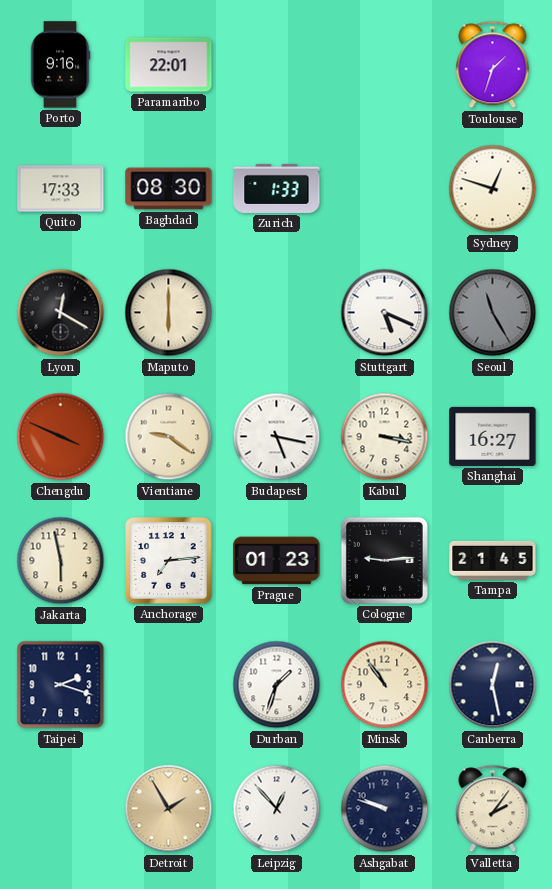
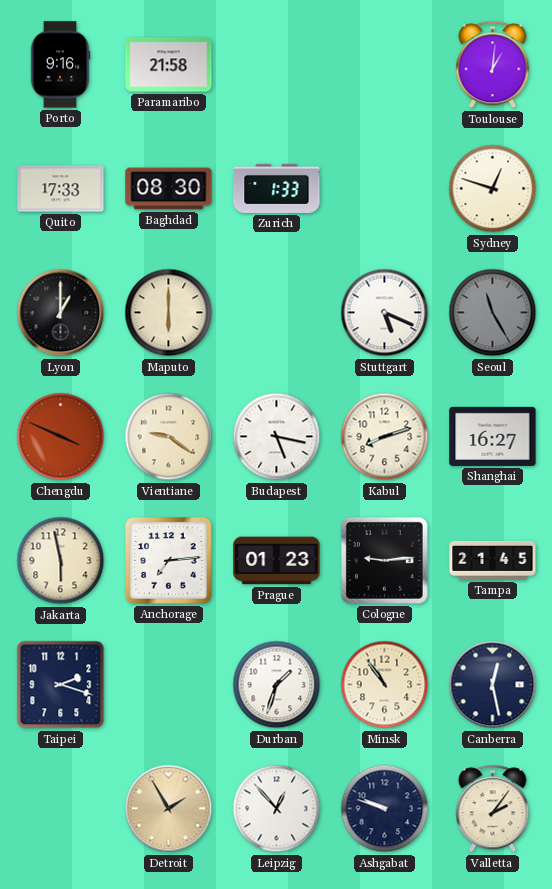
Paramaribo: 22:01 -> 21:58
Toulouse: 1:33 -> 1:01
Lyon: 12:20 -> 1:00
Kabul: 3:17 -> 8:12
